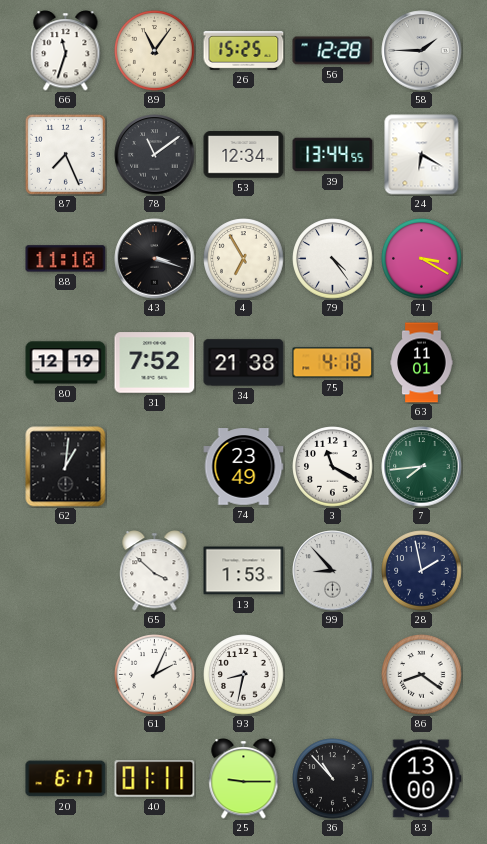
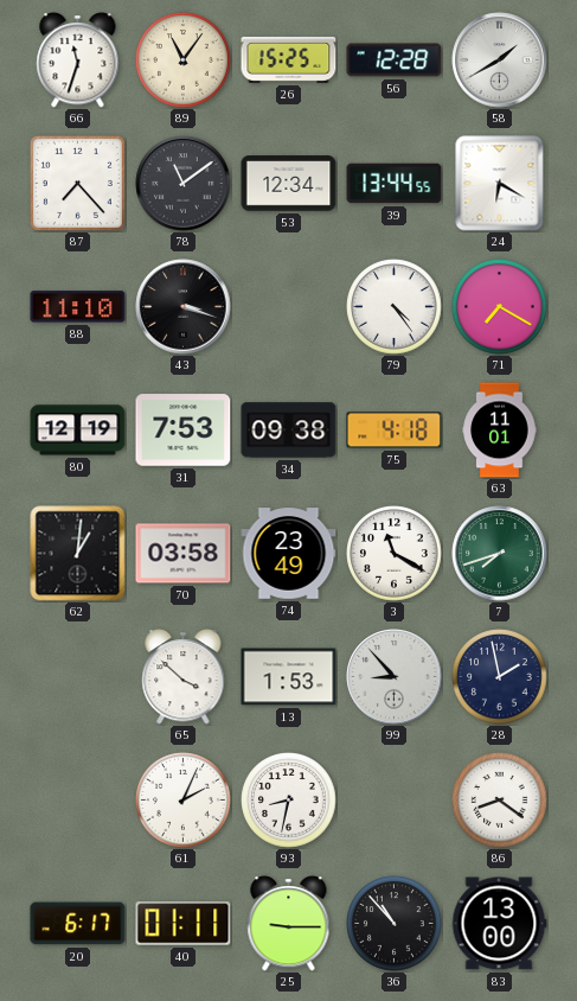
58: 1:45 -> 1:40
87: 7:26 -> 7:23
4: 6:55 -> none
71: 3:20 -> 7:20
31: 7:52 -> 7:53
34: 21:38 -> 09:38
70: none -> 03:58
7: 7:44 -> 7:42
